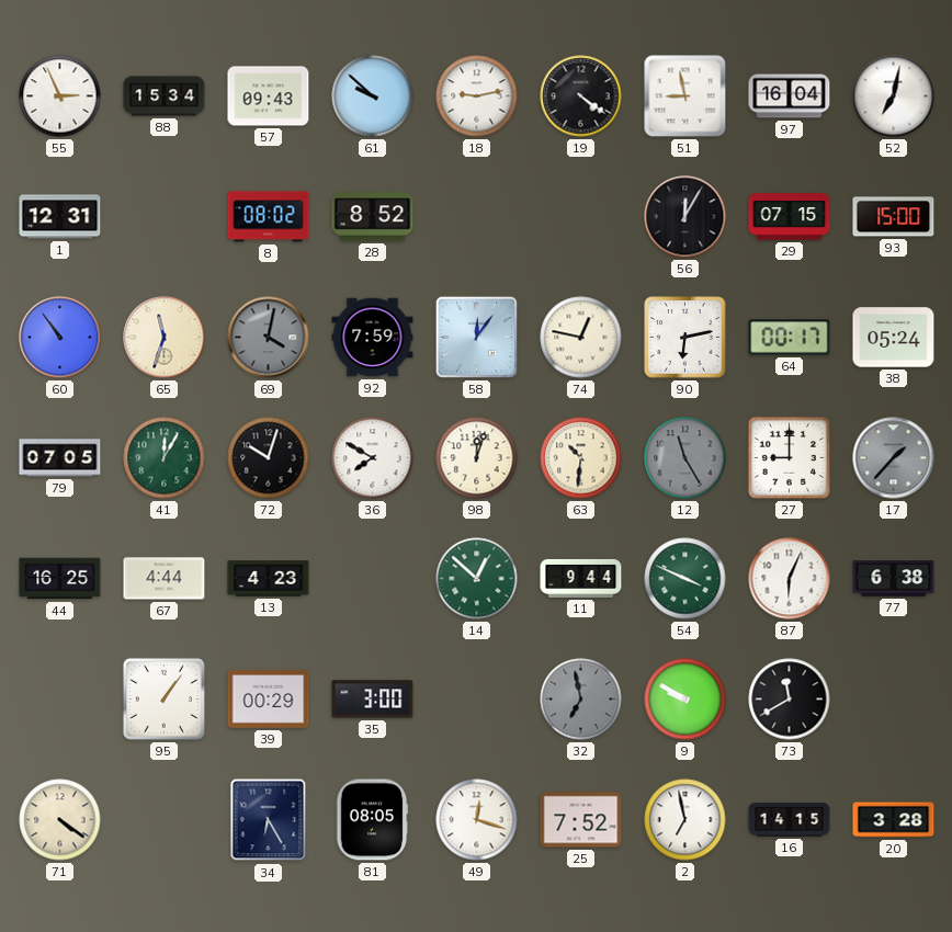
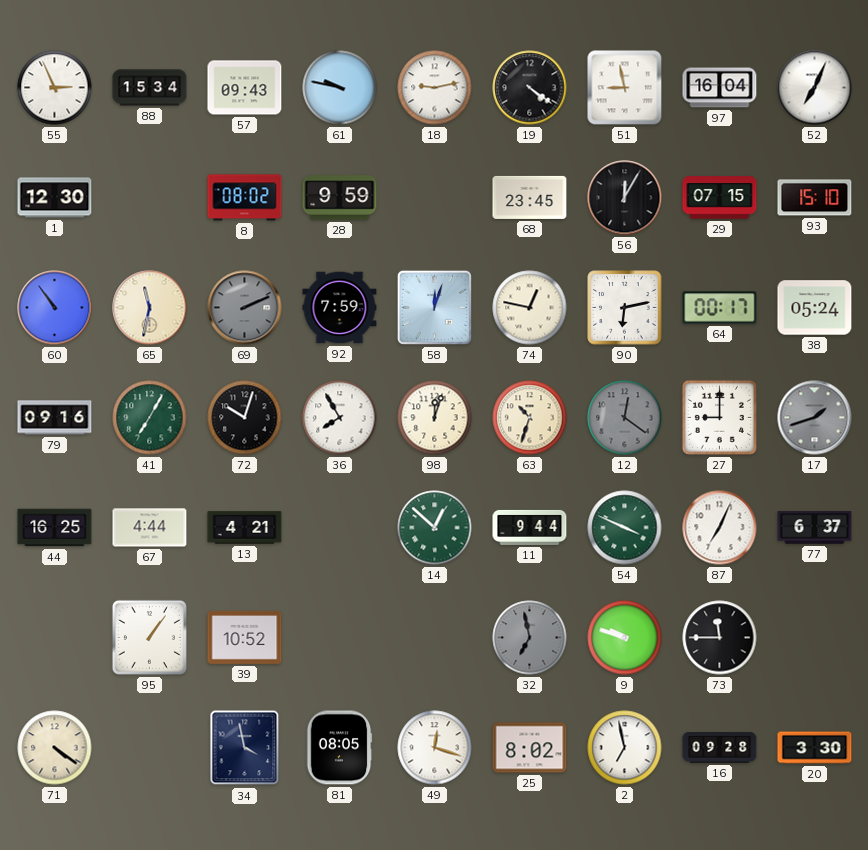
61: 9:52 -> 9:47
52: 7:02 -> 7:04
1: 12:31 -> 12:30
28: 8:52 -> 9:59
68: none -> 23:45
93: 15:00 -> 15:10
65: 11:33 -> 11:32
69: 4:02 -> 2:11
58: 12:06 -> 12:03
79: 07:05 -> 09:16
41: 12:05 -> 7:05
36: 7:50 -> 7:55
63: 10:31 -> 10:33
12: 11:25 -> 12:21
17: 1:37 -> 1:42
13: 4:23 -> 4:21
87: 6:04 -> 7:04
77: 6:38 -> 6:37
39: 00:29 -> 10:52
35: 3:00 -> none
9: 9:50 -> 9:48
73: 11:40 -> 11:45
34: 6:25 -> 3:58
25: 7:52 -> 8:02
16: 14:15 -> 09:28
20: 3:28 -> 3:30
